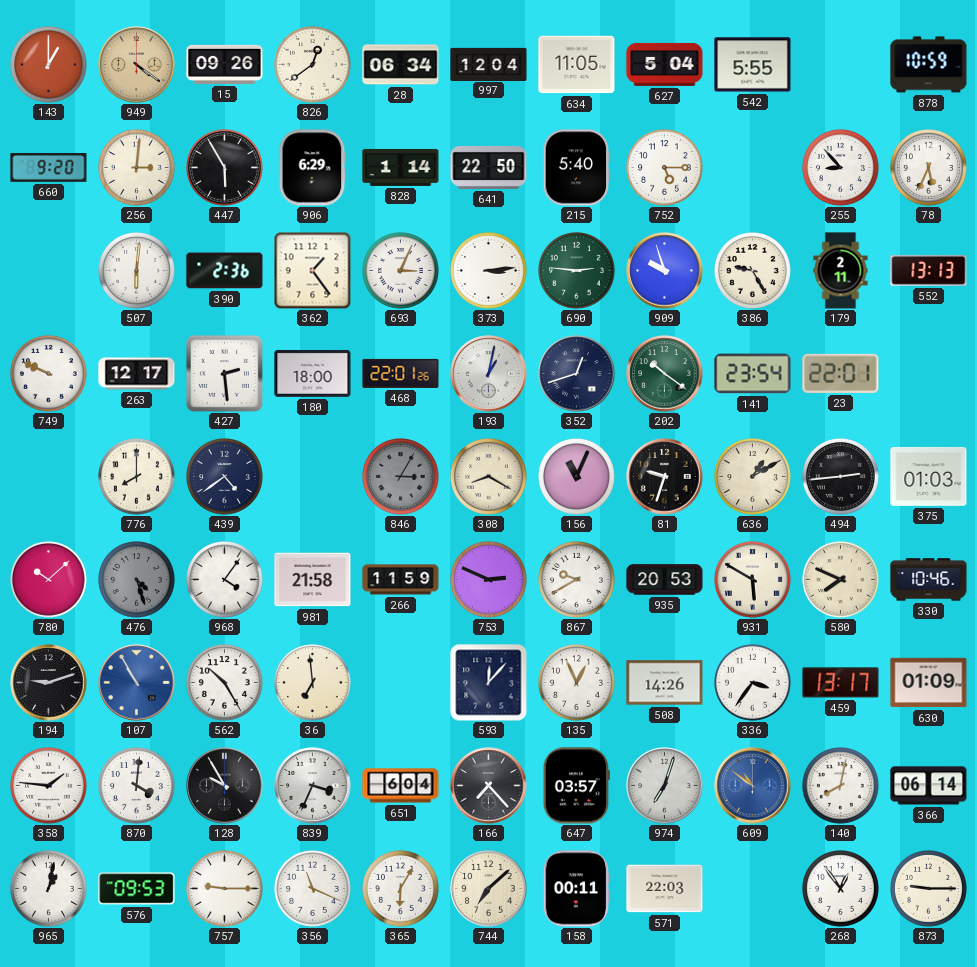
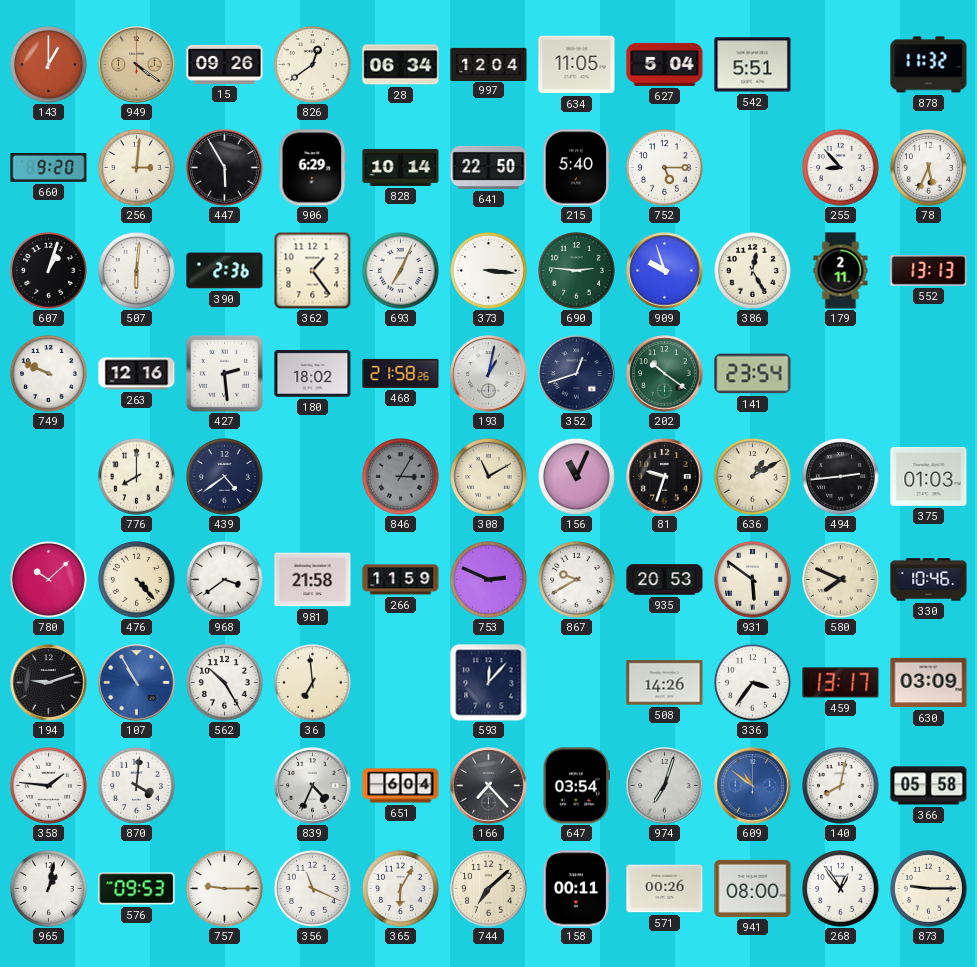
542: 5:55 -> 5:51
878: 10:59 -> 11:32
828: 1:14 -> 10:14
607: none -> 1:03
693: 3:04 -> 7:04
373: 3:14 -> 3:16
386: 9:25 -> 12:25
263: 12:17 -> 12:16
180: 18:00 -> 18:02
468: 22:01 -> 21:58
23: 22:01 -> none
308: 8:20 -> 11:10
476: 4:27 -> 4:23
476 dial: grey -> cream
968: 4:06 -> 3:39
931: 5:50 -> 5:51
135: 12:56 -> none
630: 01:09 -> 03:09
128: 9:55 -> none
839: 3:34 -> 4:34
647: 03:57 -> 03:54
366: 06:14 -> 05:58
571: 22:03 -> 00:26
941: none -> 08:00
